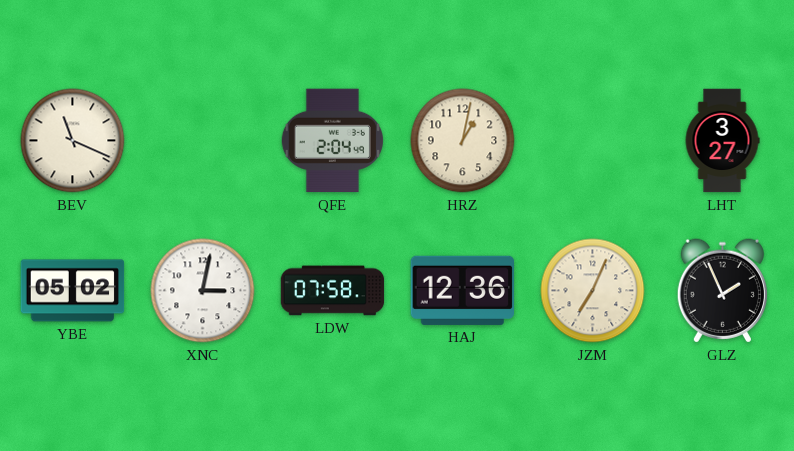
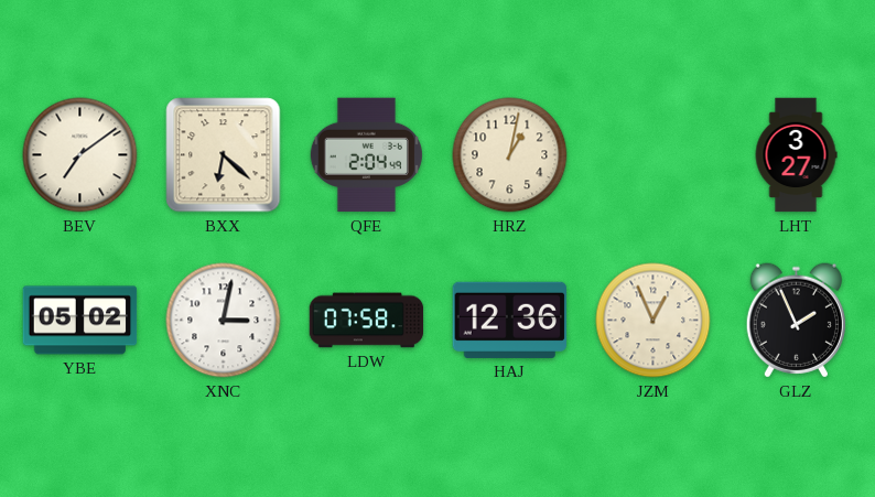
BEV: 11:19 -> 7:09
BXX: none -> 6:22
JZM: 7:04 -> 12:56
